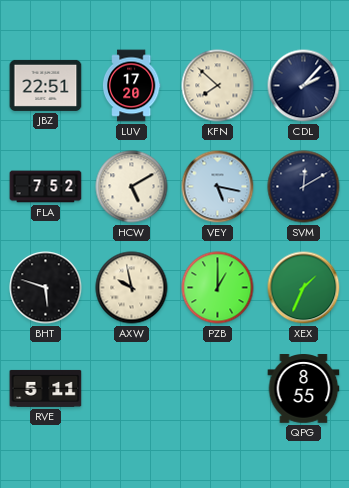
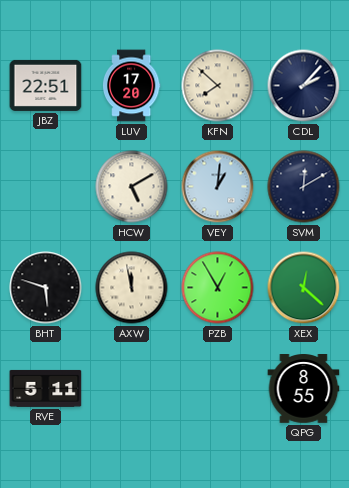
FLA: 7:52 -> none
VEY: 5:17 -> 1:01
AXW: 9:58 -> 11:58
PZB: 1:00 -> 12:55
XEX: 1:34 -> 12:22
